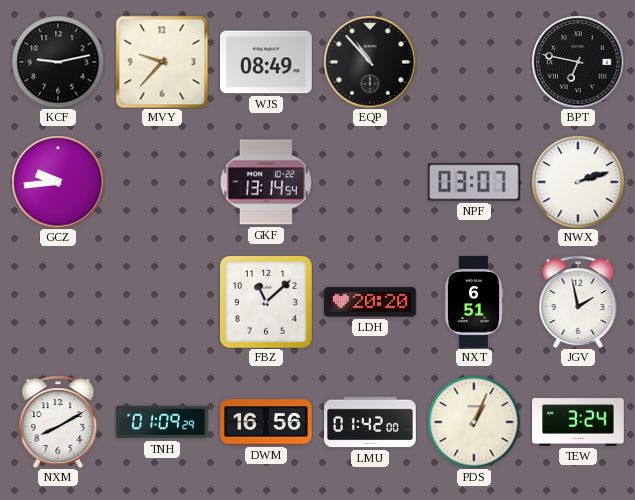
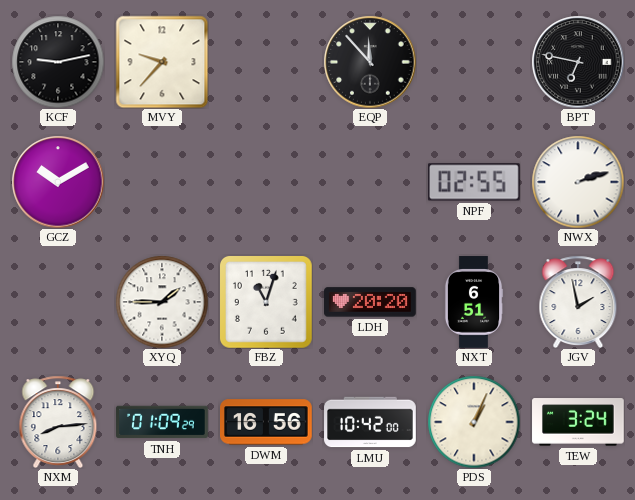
WJS: 08:49 -> none
EQP: 10:53 -> 11:53
GCZ: 9:44 -> 10:10
GKF: 13:14 -> none
NPF: 03:07 -> 02:55
XYQ: none -> 1:45
FBZ: 11:08 -> 11:03
NXM: 8:10 -> 8:14
LMU: 01:42 -> 10:42
